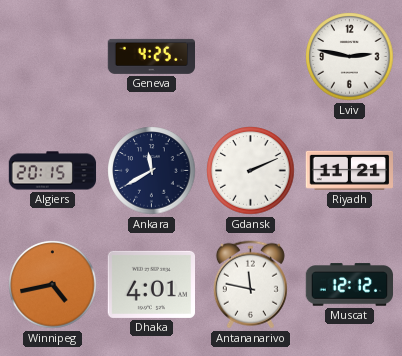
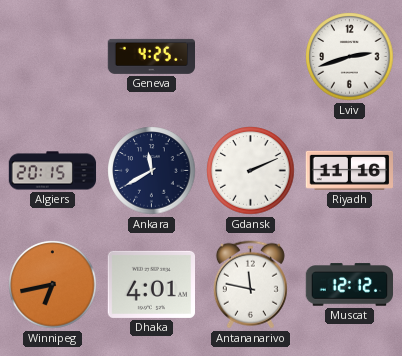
Lviv: 2:47 -> 2:42
Riyadh: 11:21 -> 11:16
Winnipeg: 4:43 -> 6:43
